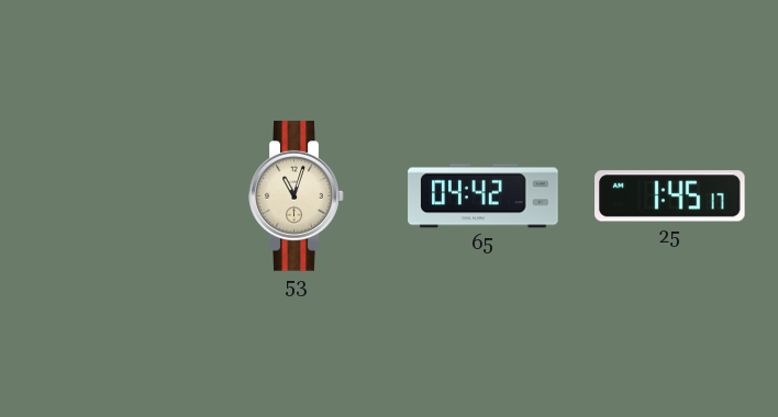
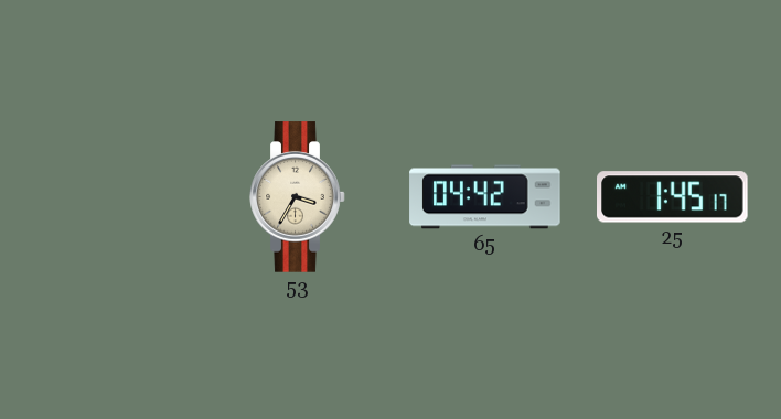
53: 11:03 -> 3:35
